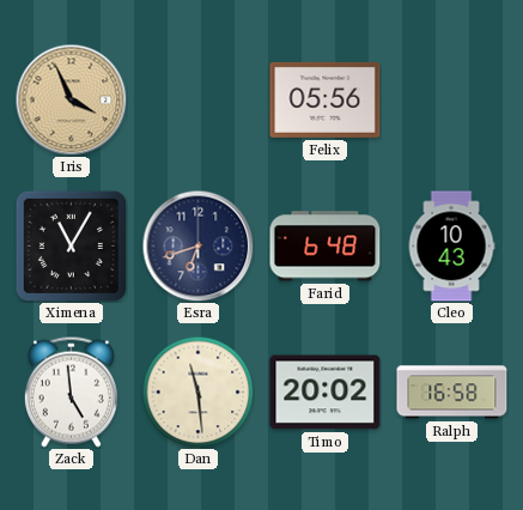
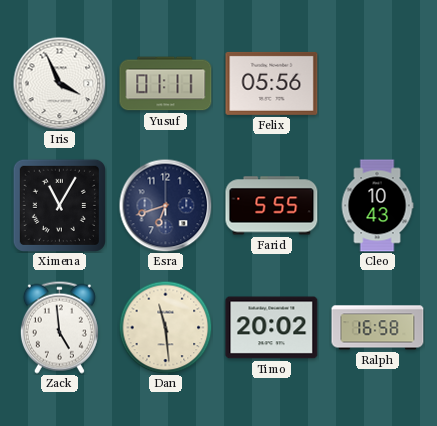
Iris dial: champagne -> white
Yusuf: none -> 01:11
Farid: 6:48 -> 5:55
